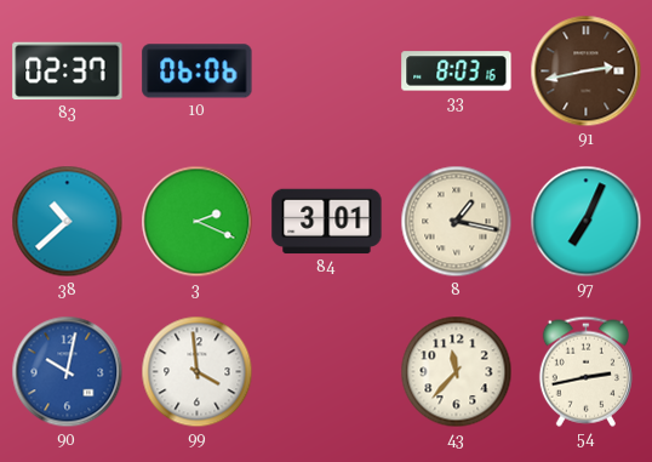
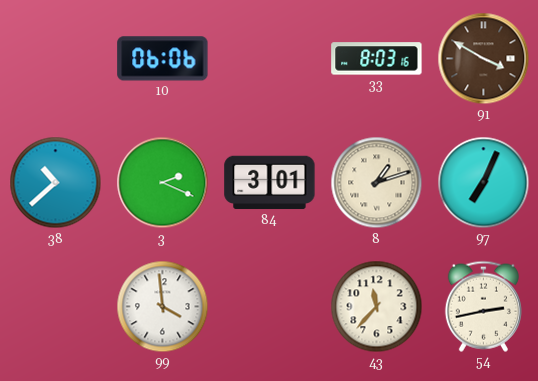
83: 02:37 -> none
91: 2:43 -> 3:50
8: 1:17 -> 1:12
90: 10:02 -> none
